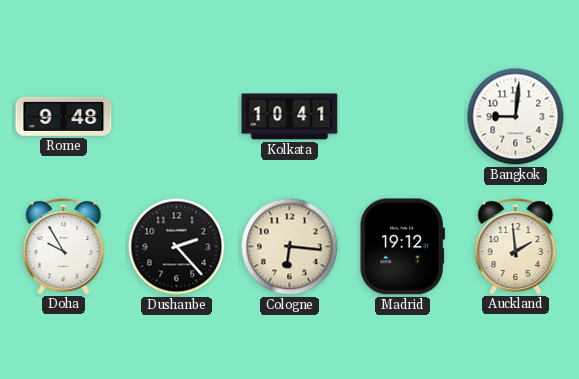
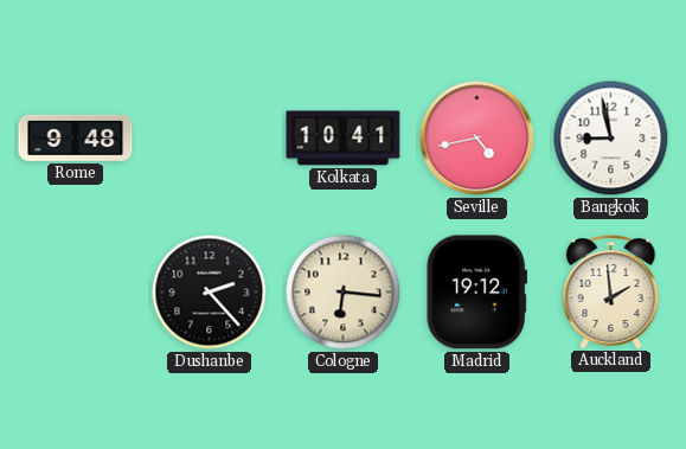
Seville: none -> 4:43
Bangkok: 9:01 -> 8:58
Doha: 9:55 -> none
